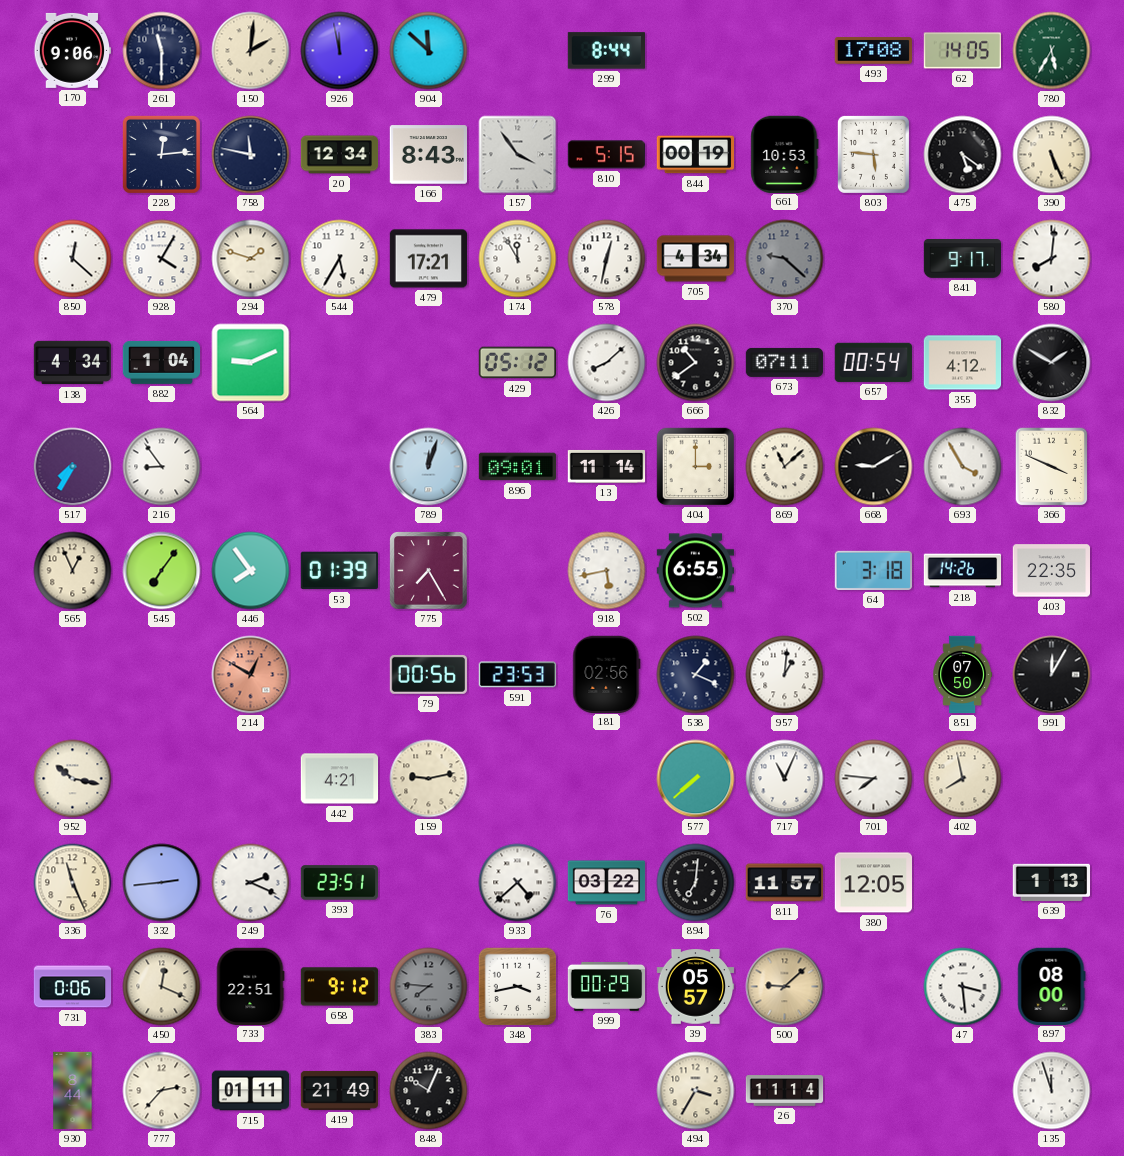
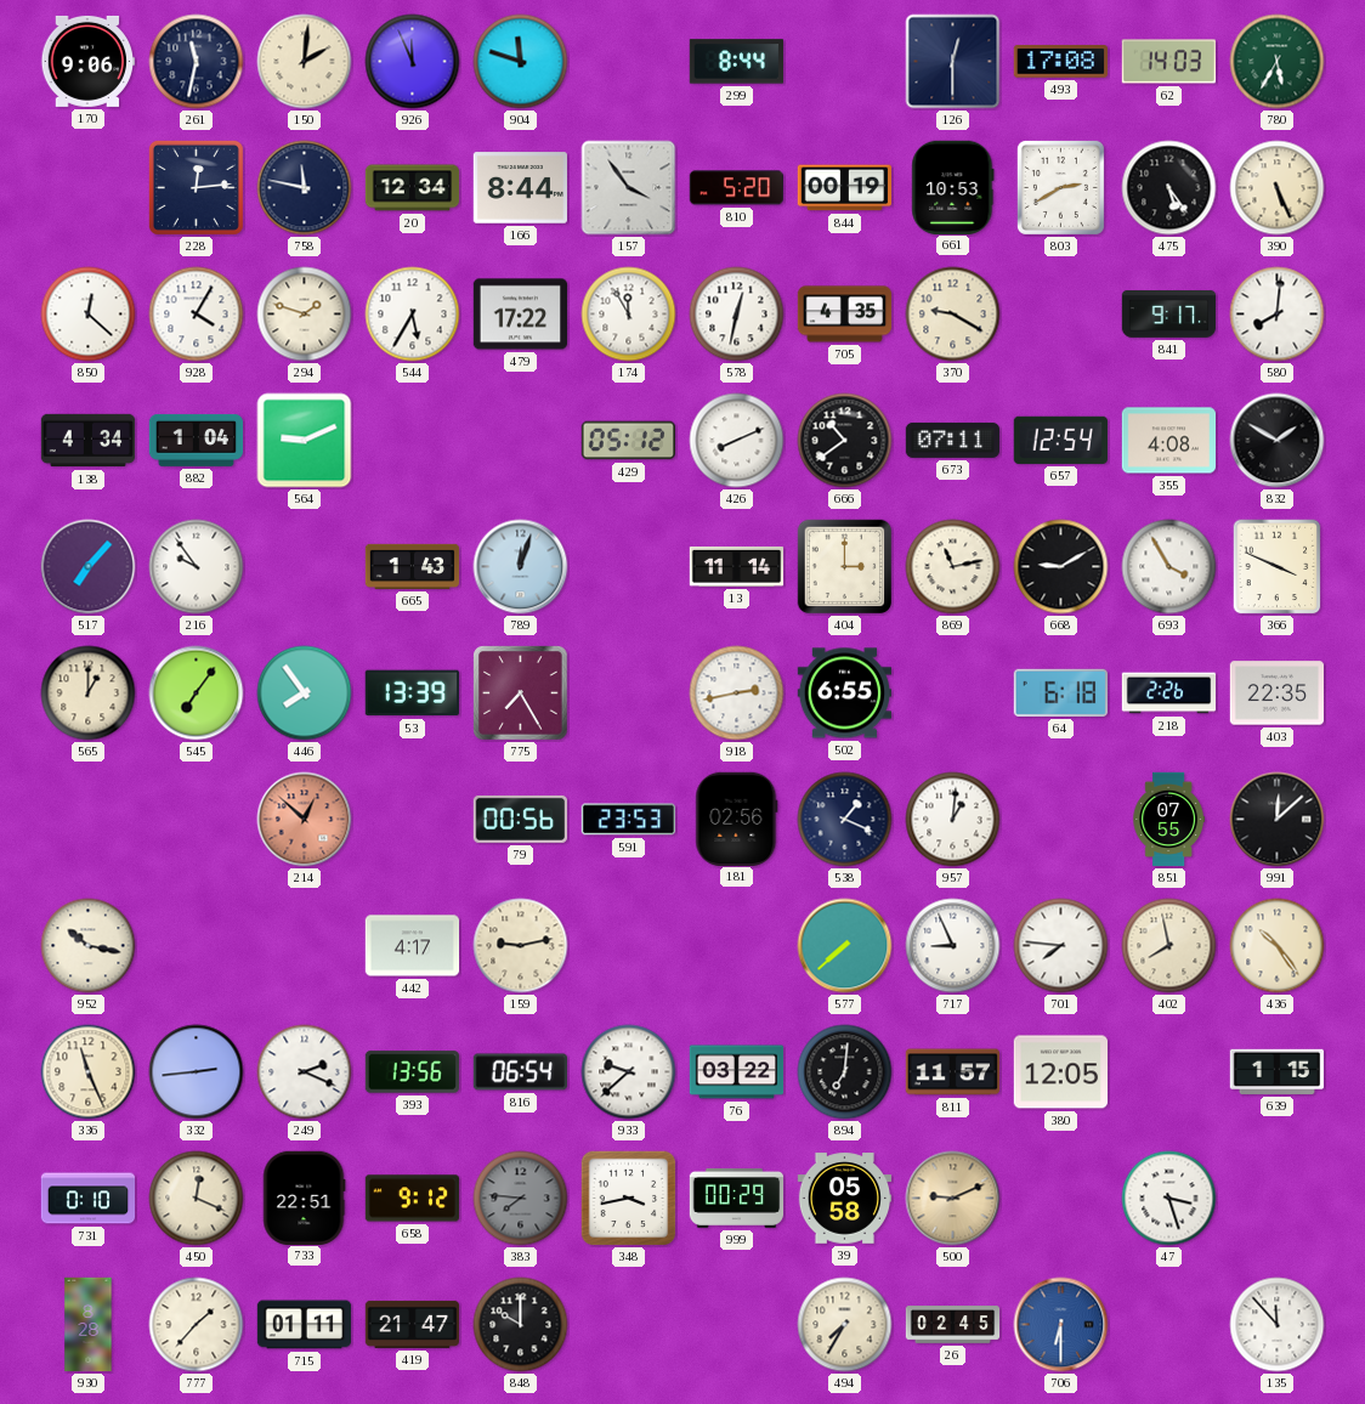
261: 11:30 -> 11:32
926: 11:58 -> 11:56
904: 11:52 -> 11:48
126: none -> 12:30
62: 14:05 -> 14:03
166: 8:43 -> 8:44
810: 5:15 -> 5:20
803: 5:46 -> 2:40
475: 5:21 -> 5:24
479: 17:21 -> 17:22
705: 4:34 -> 4:35
370: 9:22 -> 9:20
370 dial: grey -> cream
426: 8:08 -> 8:11
657: 00:54 -> 12:54
355: 4:12 -> 4:08
517: 7:35 -> 7:07
216: 8:54 -> 9:54
665: none -> 1:43
896: 09:01 -> none
869: 11:08 -> 11:13
565: 12:56 -> 1:00
53: 01:39 -> 13:39
918: 5:43 -> 2:43
64: 3:18 -> 6:18
218: 14:26 -> 2:26
214: 12:50 -> 12:52
851: 07:50 -> 07:55
991: 12:05 -> 12:08
442: 4:21 -> 4:17
717: 11:04 -> 8:56
436: none -> 10:24
393: 23:51 -> 13:56
816: none -> 06:54
933: 4:38 -> 9:38
639: 1:13 -> 1:15
731: 0:06 -> 0:10
39: 05:57 -> 05:58
500: 9:08 -> 9:11
47: 3:29 -> 3:27
897: 08:00 -> none
930: 8:44 -> 8:28
777: 2:37 -> 1:37
419: 21:49 -> 21:47
848: 10:04 -> 10:00
494: 3:35 -> 7:35
26: 11:14 -> 02:45
706: none -> 6:30
135: 11:57 -> 11:53
